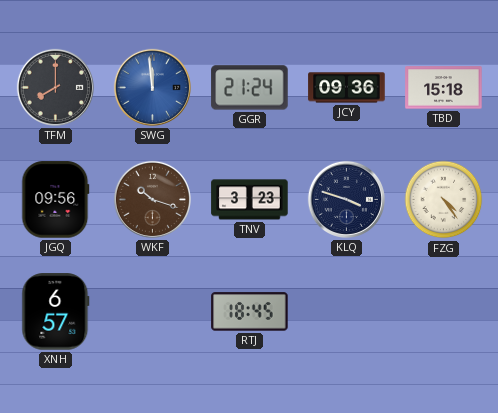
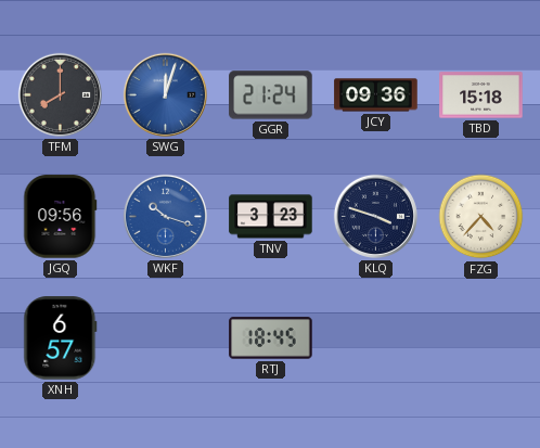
SWG: 11:59 -> 12:03
WKF dial: brown -> blue
FZG: 4:24 -> 4:37
